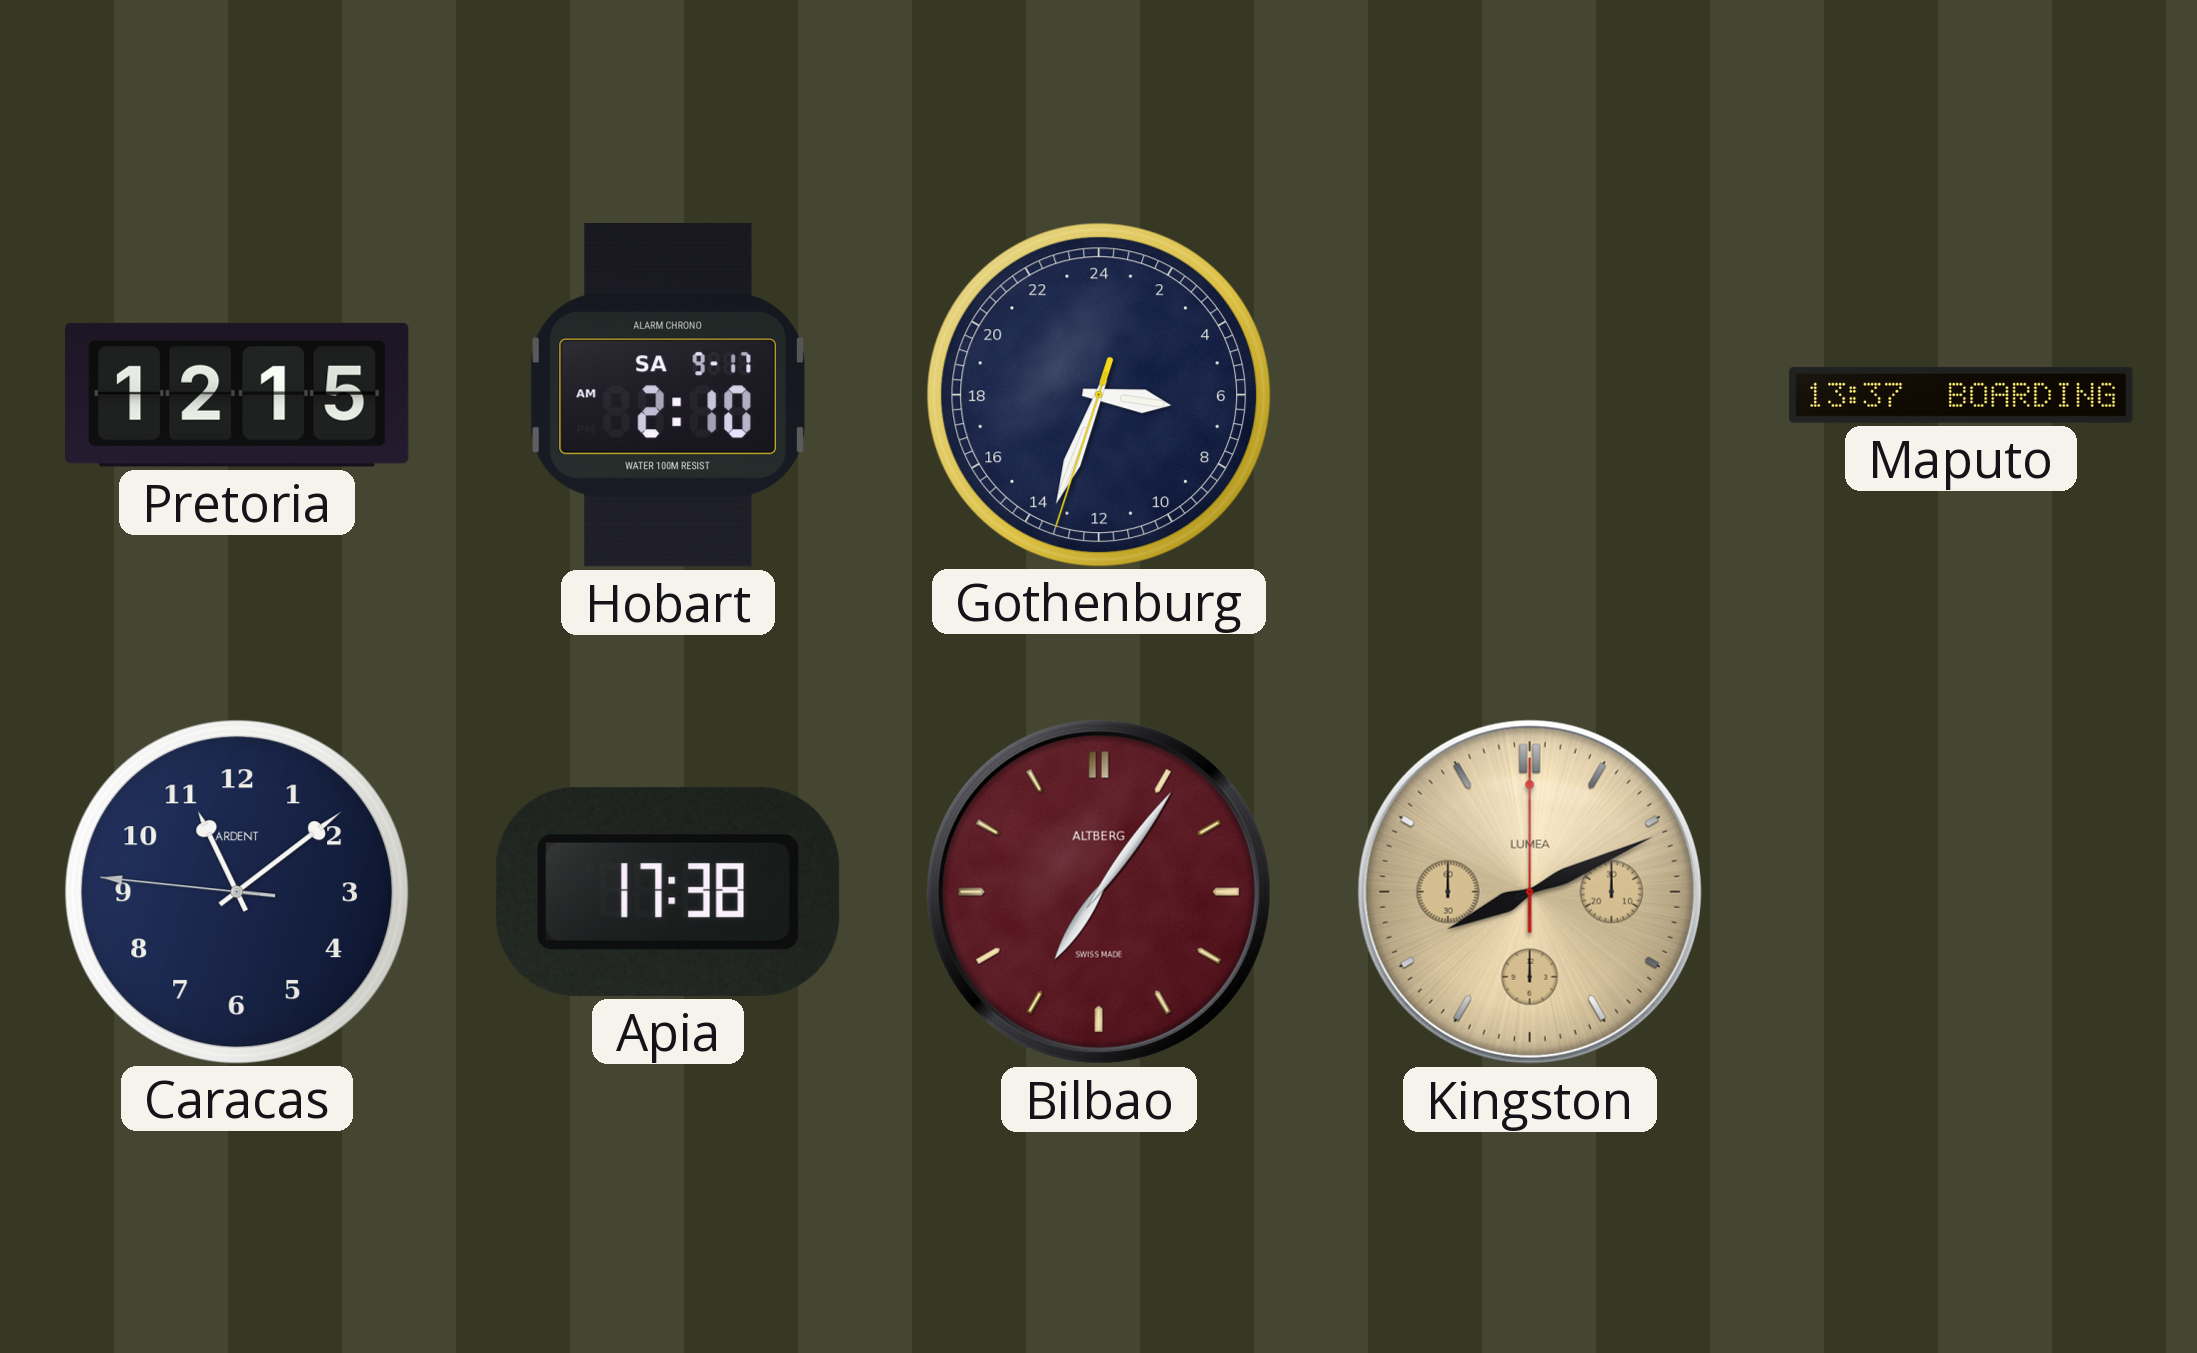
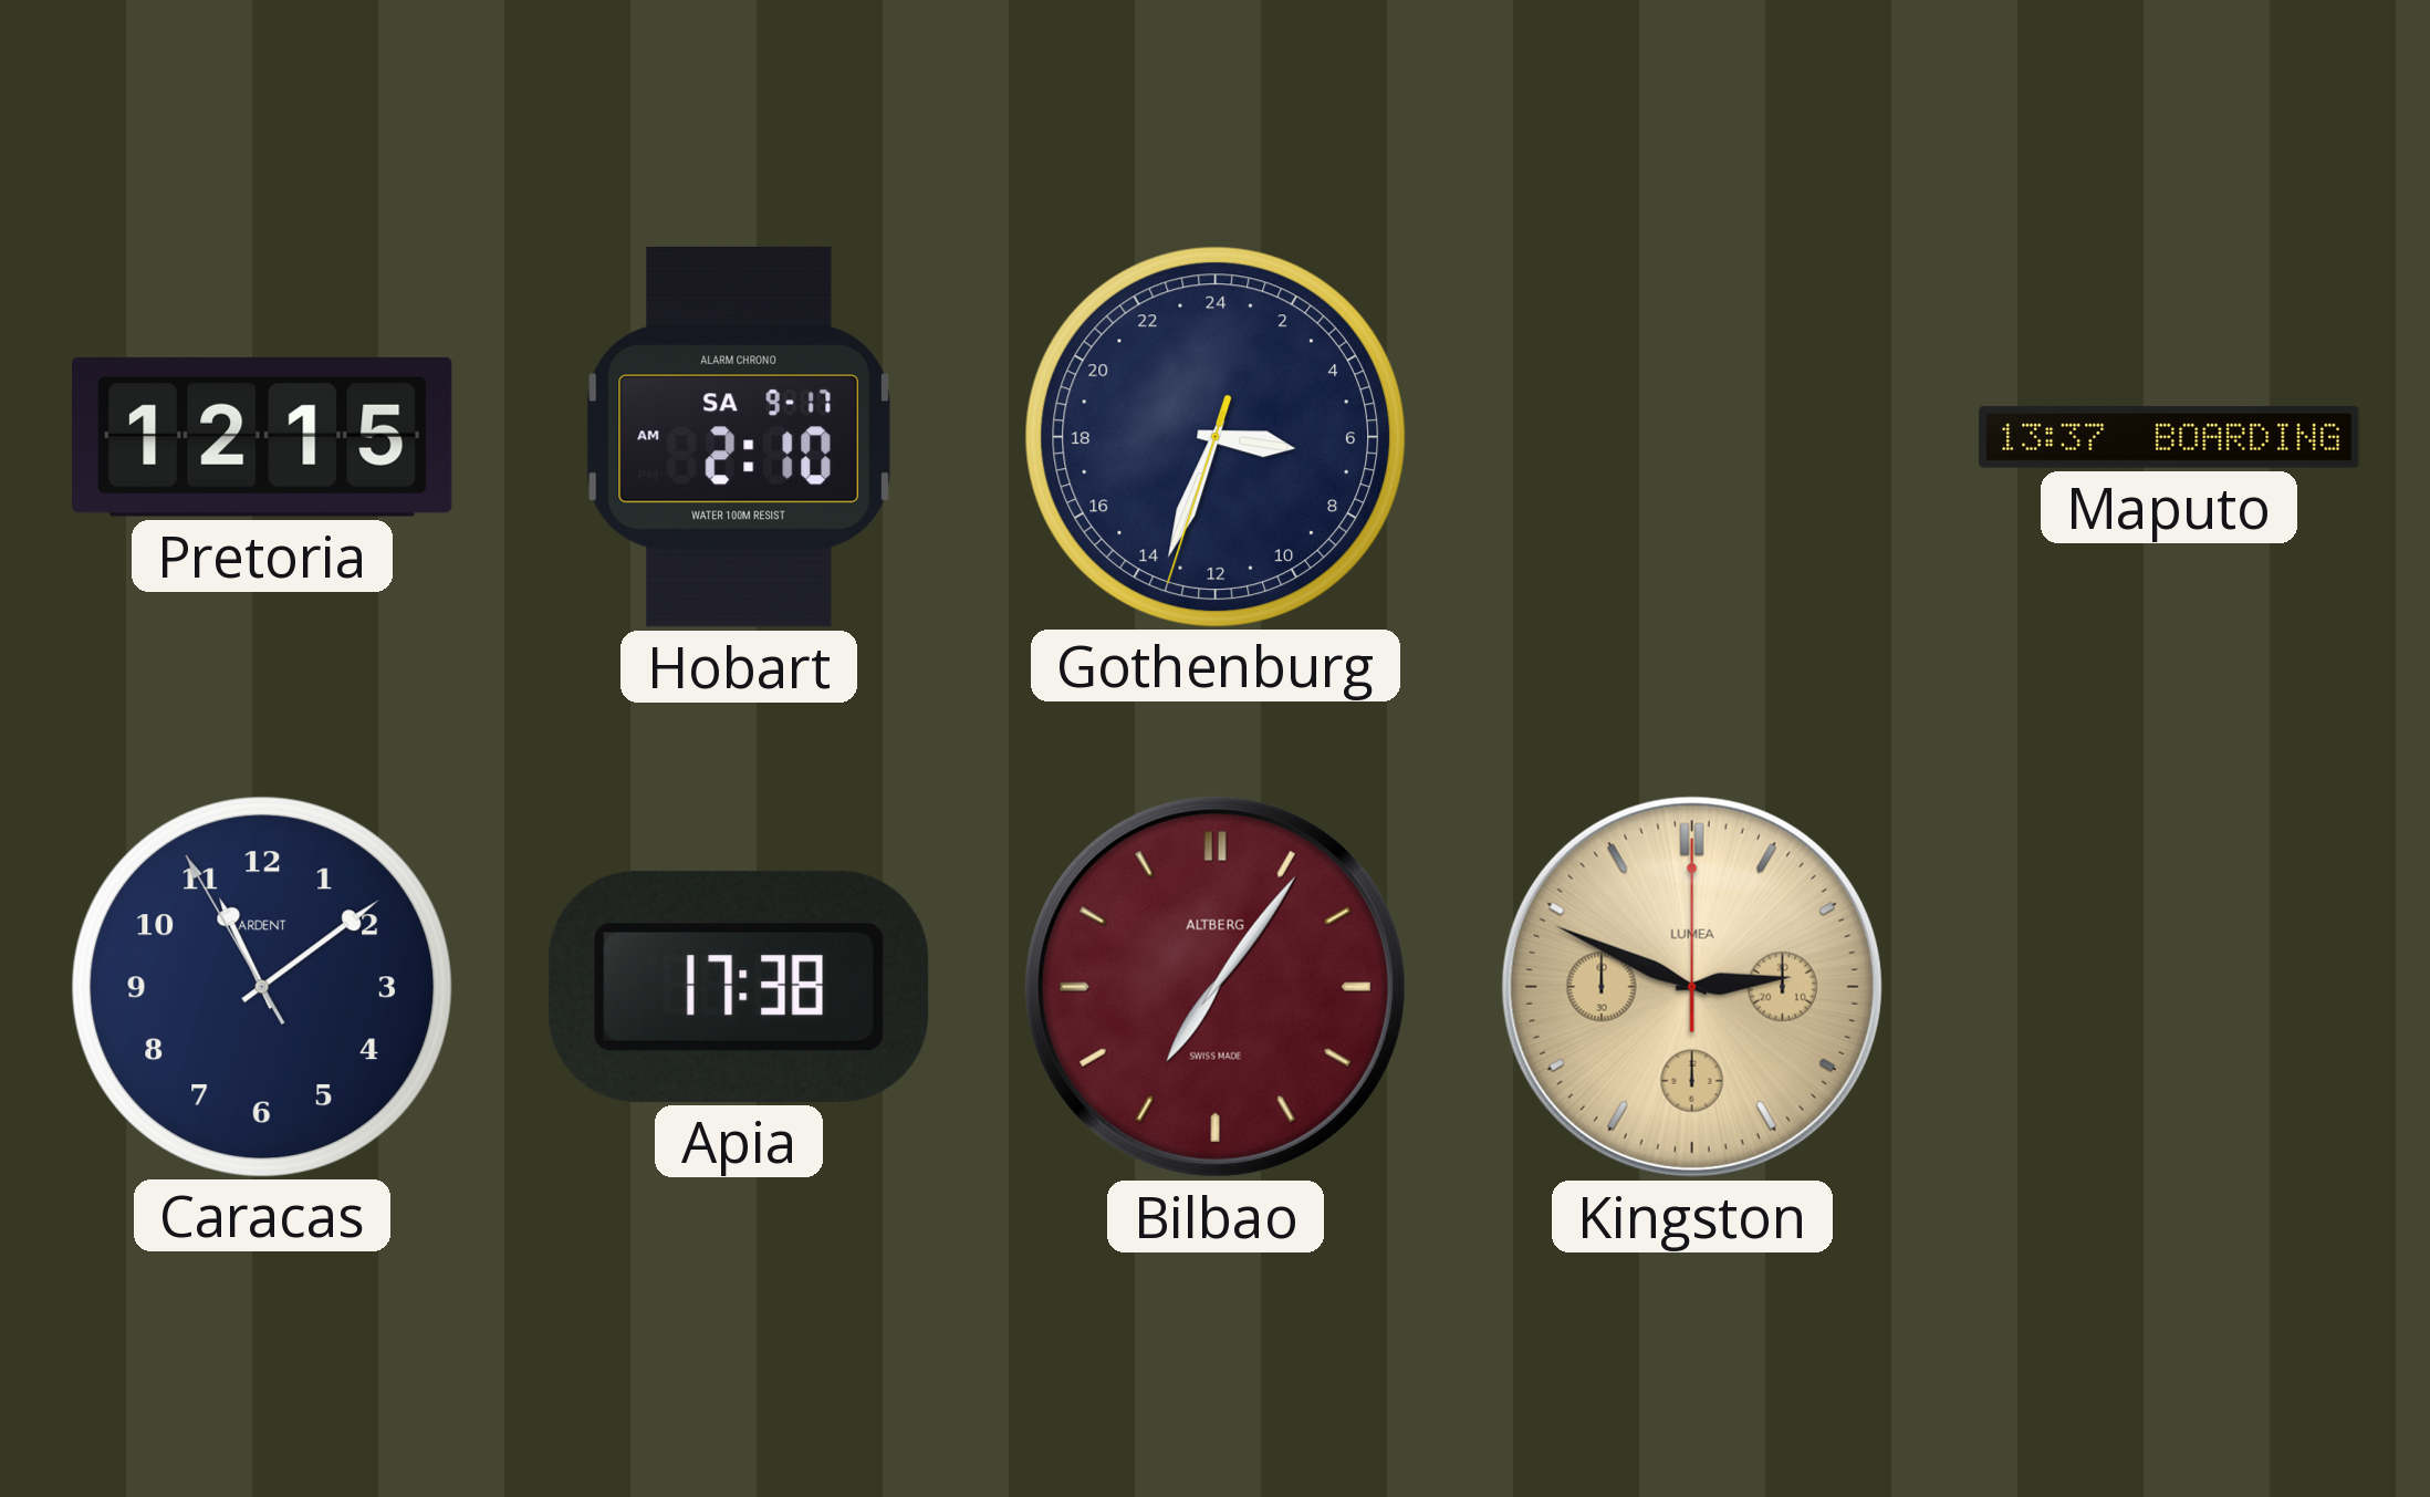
Caracas: 11:08:46 -> 11:08:55
Kingston: 8:11 -> 2:49
